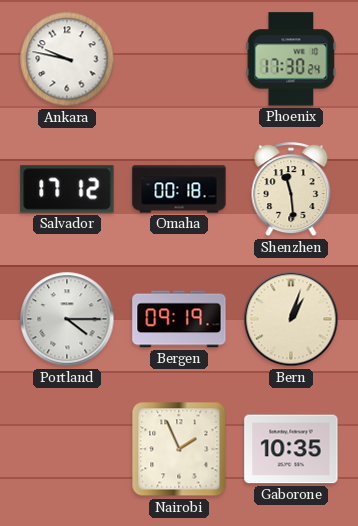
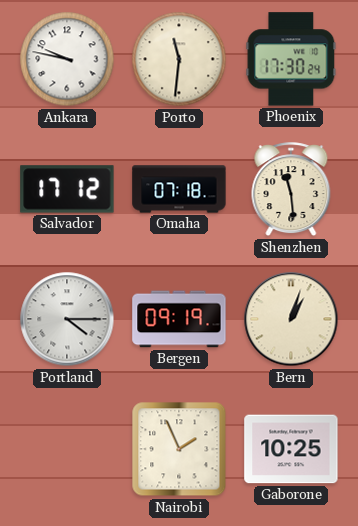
Porto: none -> 11:31
Omaha: 00:18 -> 07:18
Gaborone: 10:35 -> 10:25
